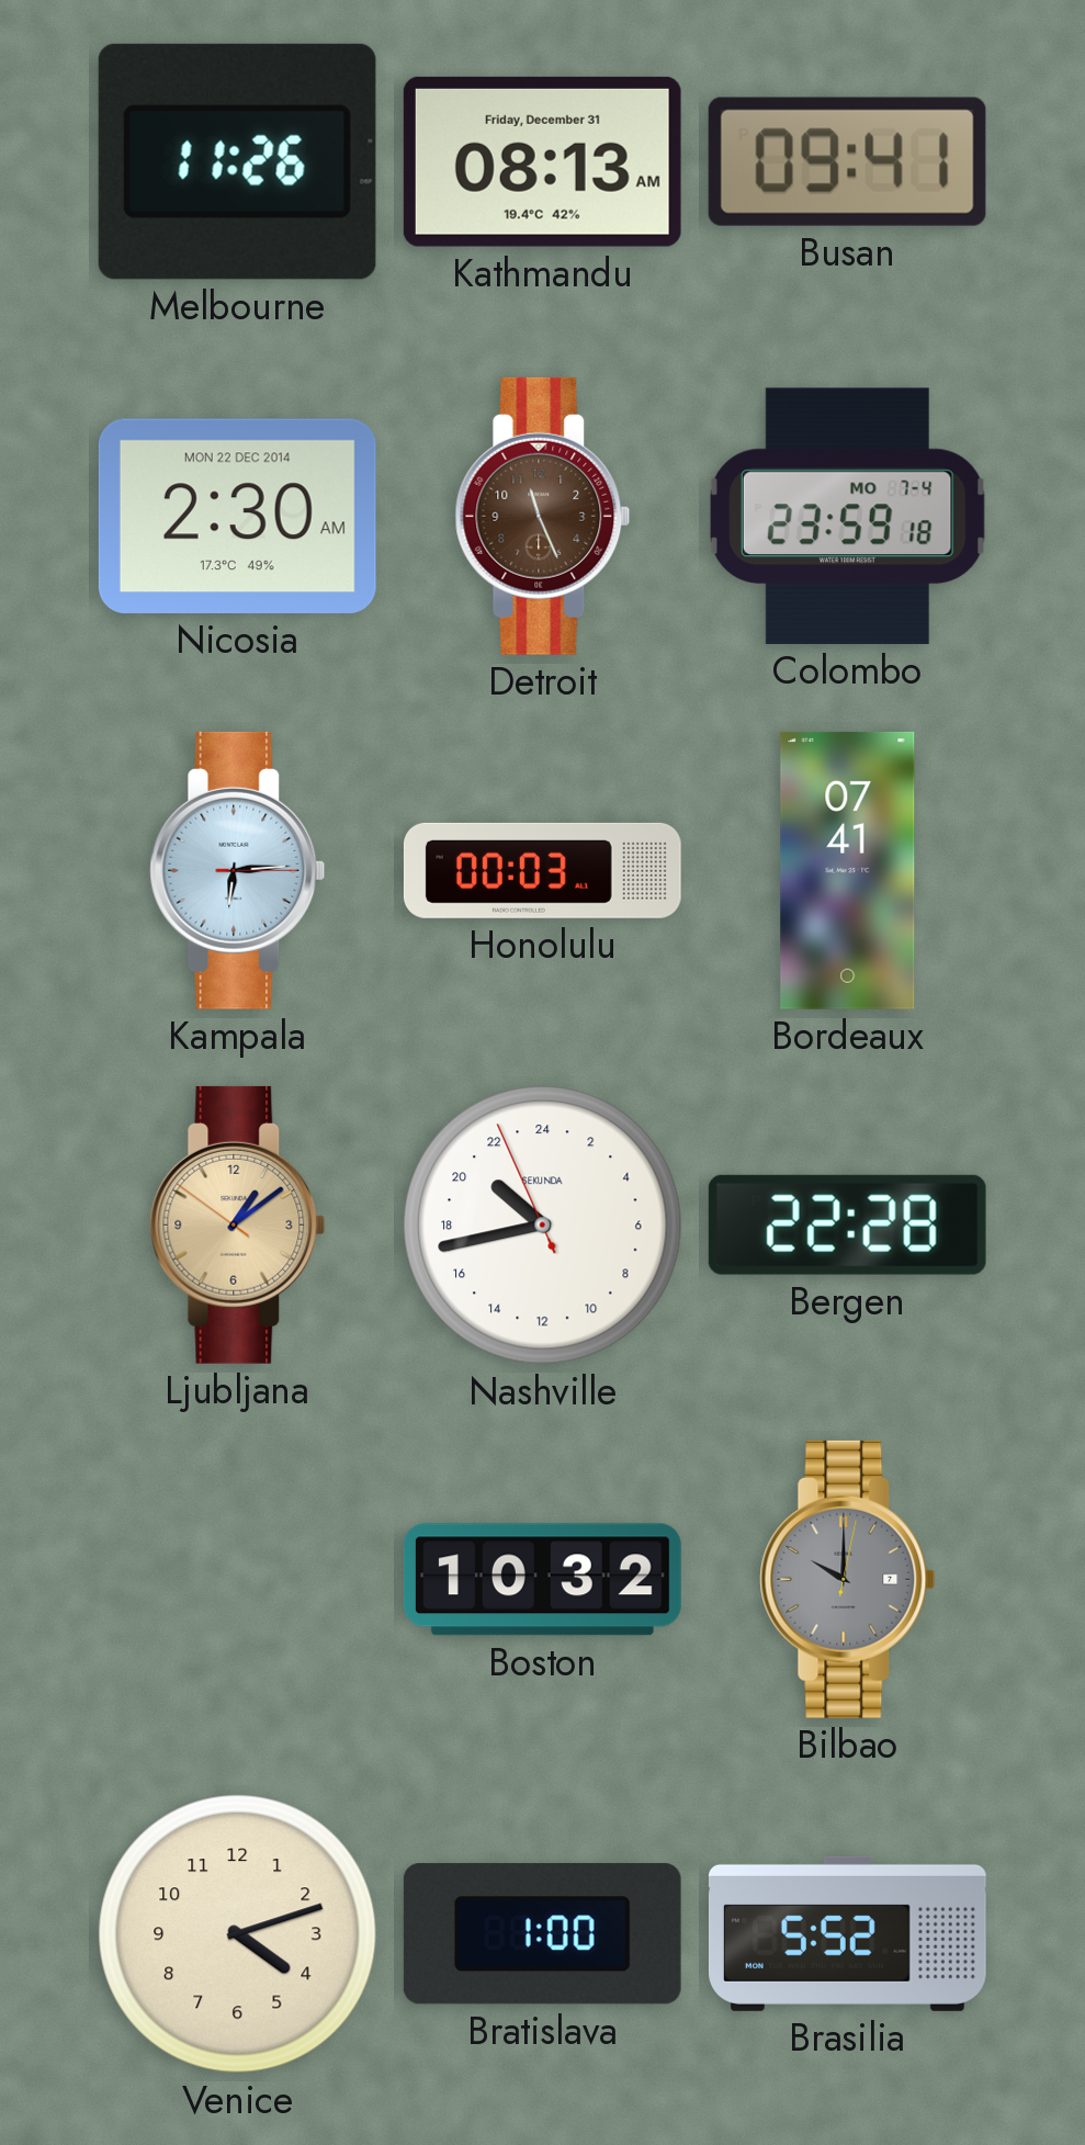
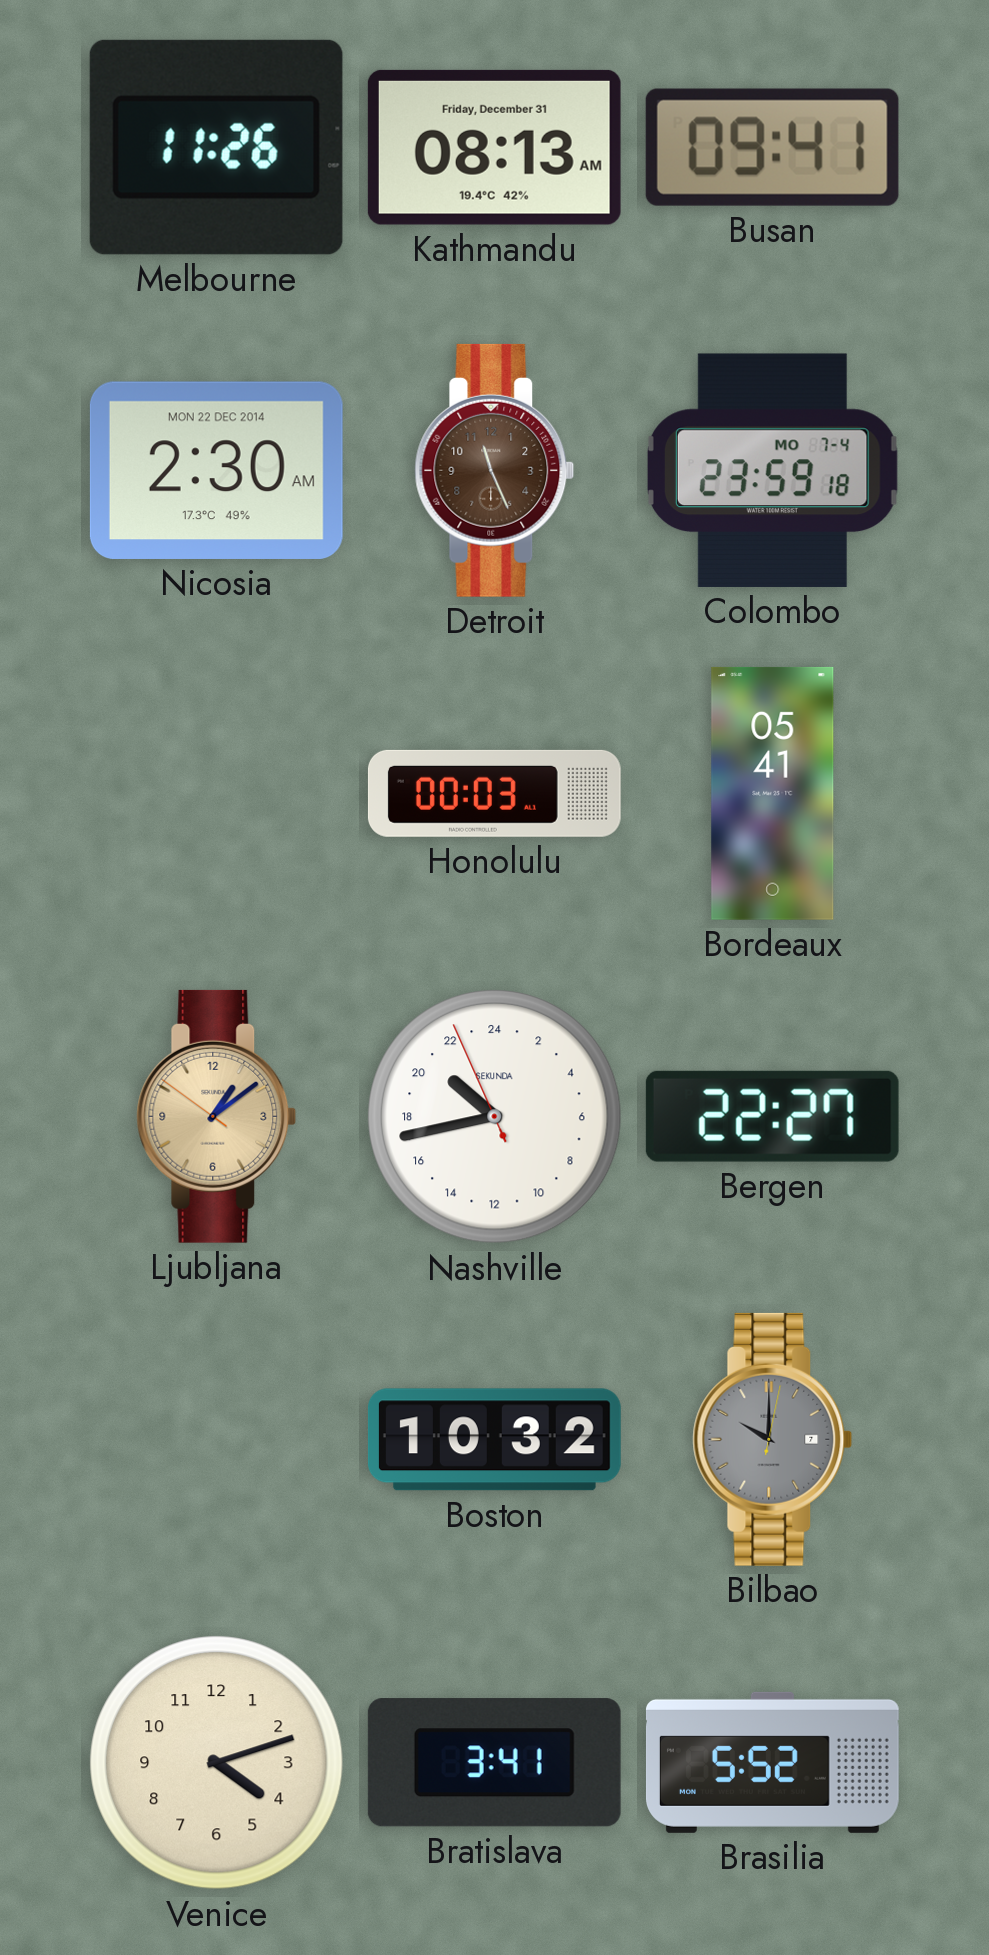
Kampala: 6:14 -> none
Bordeaux: 07:41 -> 05:41
Bergen: 22:28 -> 22:27
Bratislava: 1:00 -> 3:41
